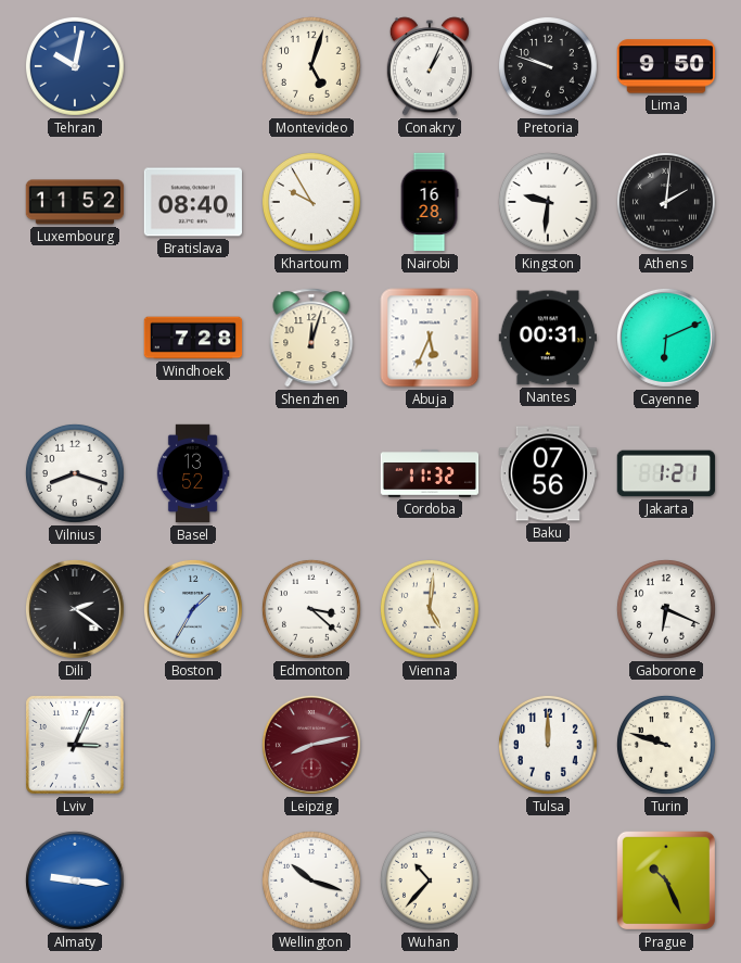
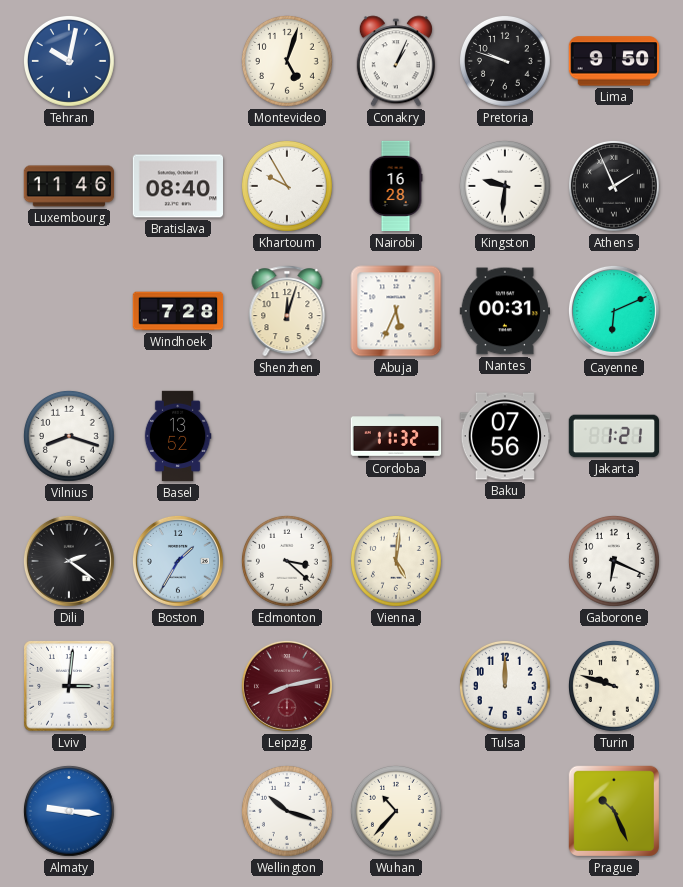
Luxembourg: 11:52 -> 11:46
Athens: 2:01 -> 1:56
Lviv: 3:04 -> 3:01
